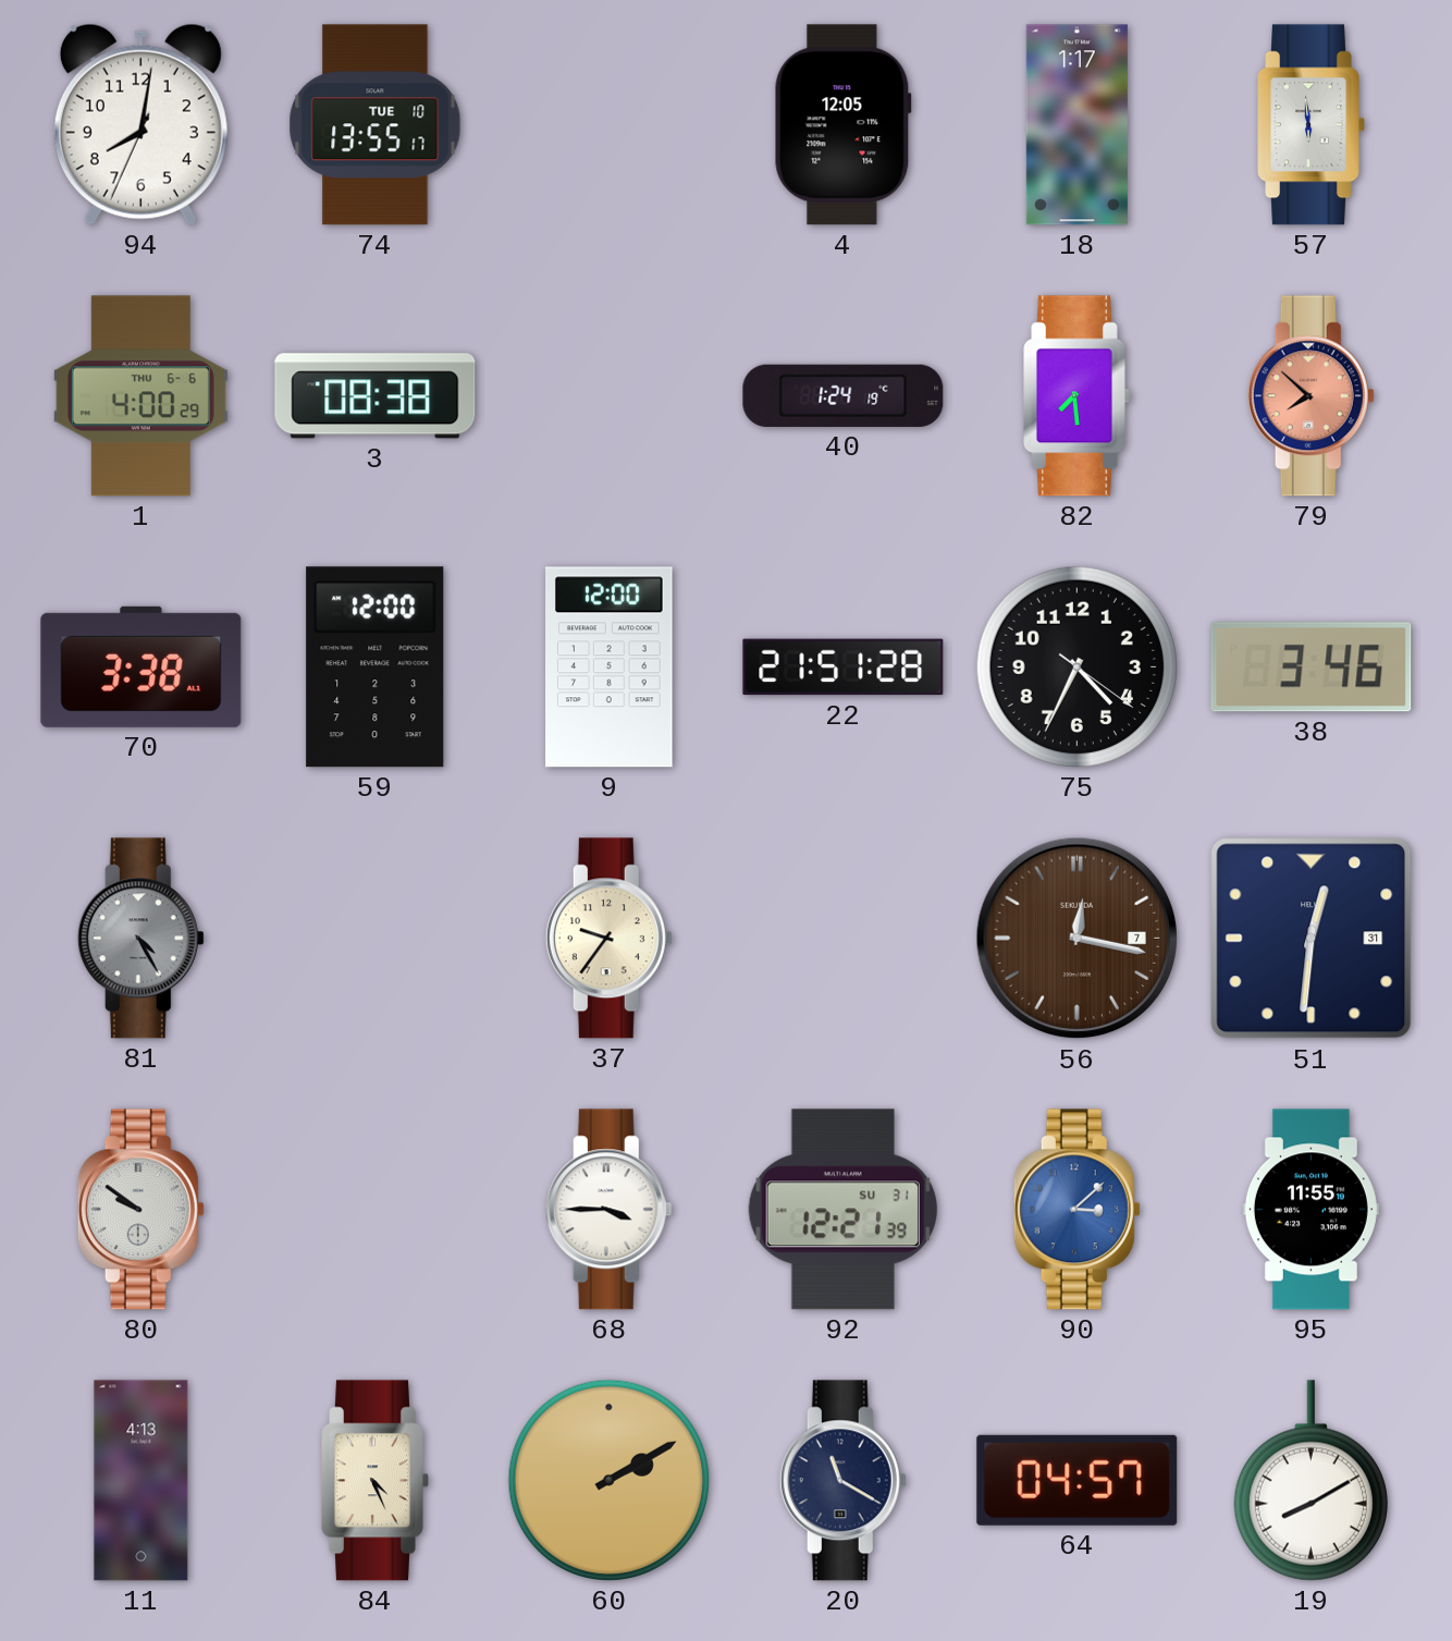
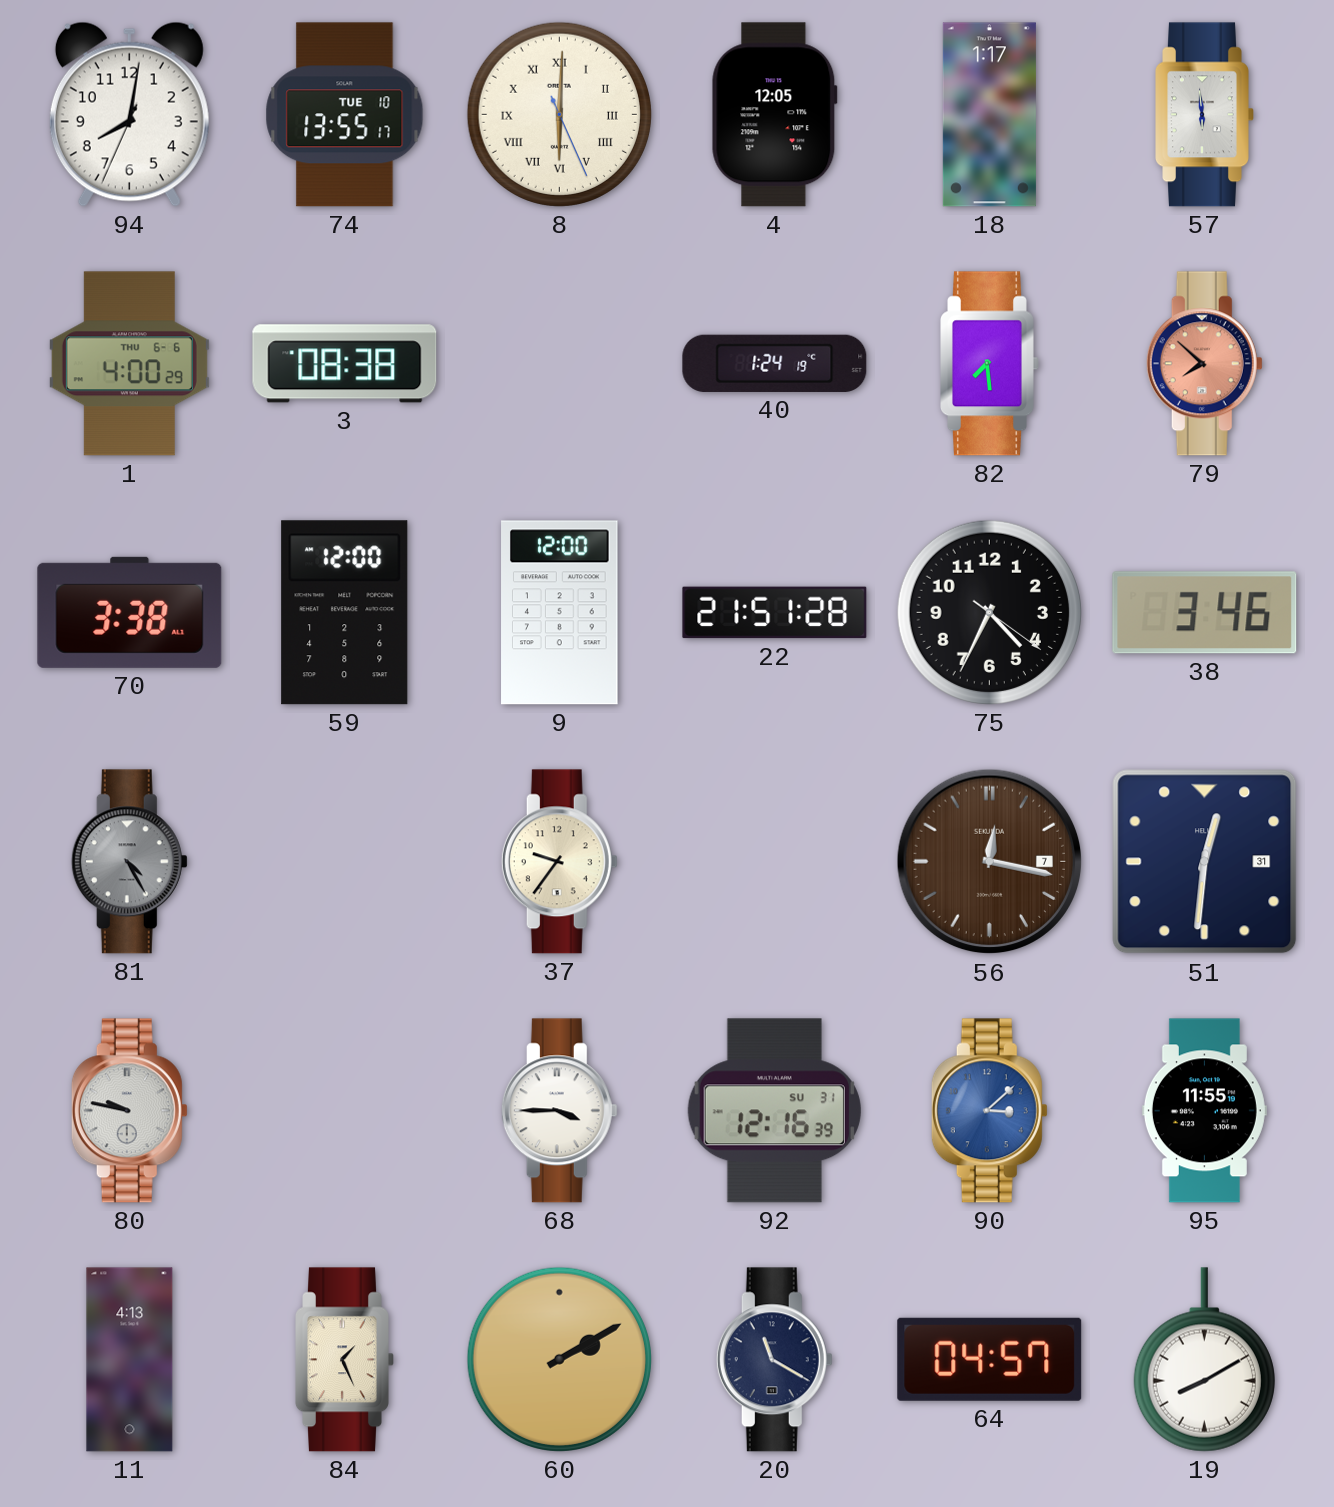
8: none -> 6:00
80: 9:51 -> 9:47
92: 12:21 -> 12:16
84: 4:26 -> 1:26
